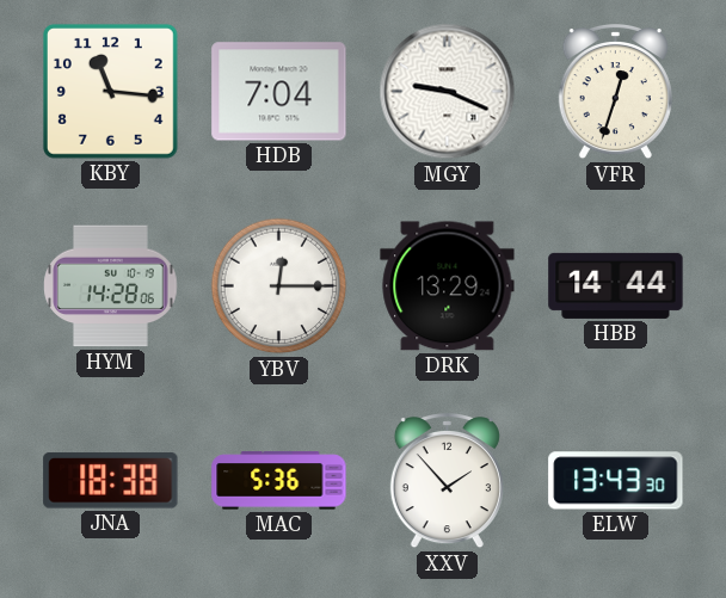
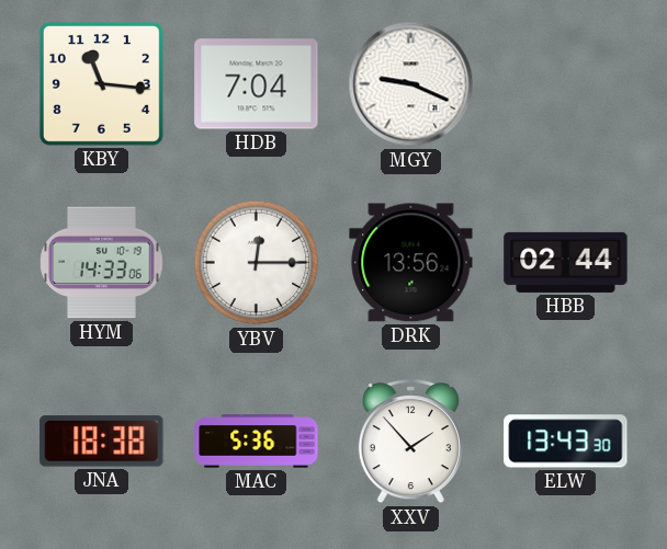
VFR: 12:33 -> none
HYM: 14:28 -> 14:33
DRK: 13:29 -> 13:56
HBB: 14:44 -> 02:44
